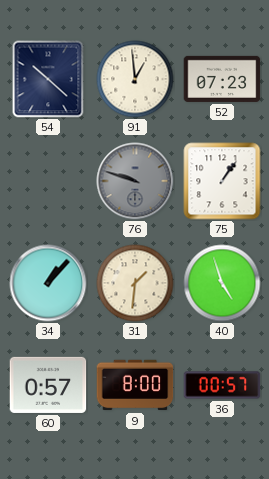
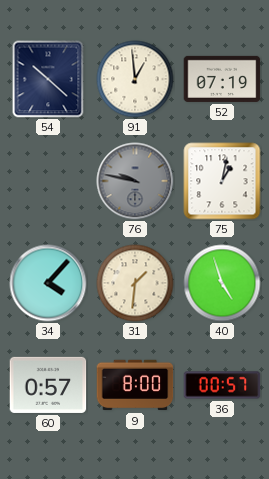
52: 07:23 -> 07:19
76: 9:48 -> 9:47
75: 1:06 -> 1:02
34: 1:07 -> 4:07
